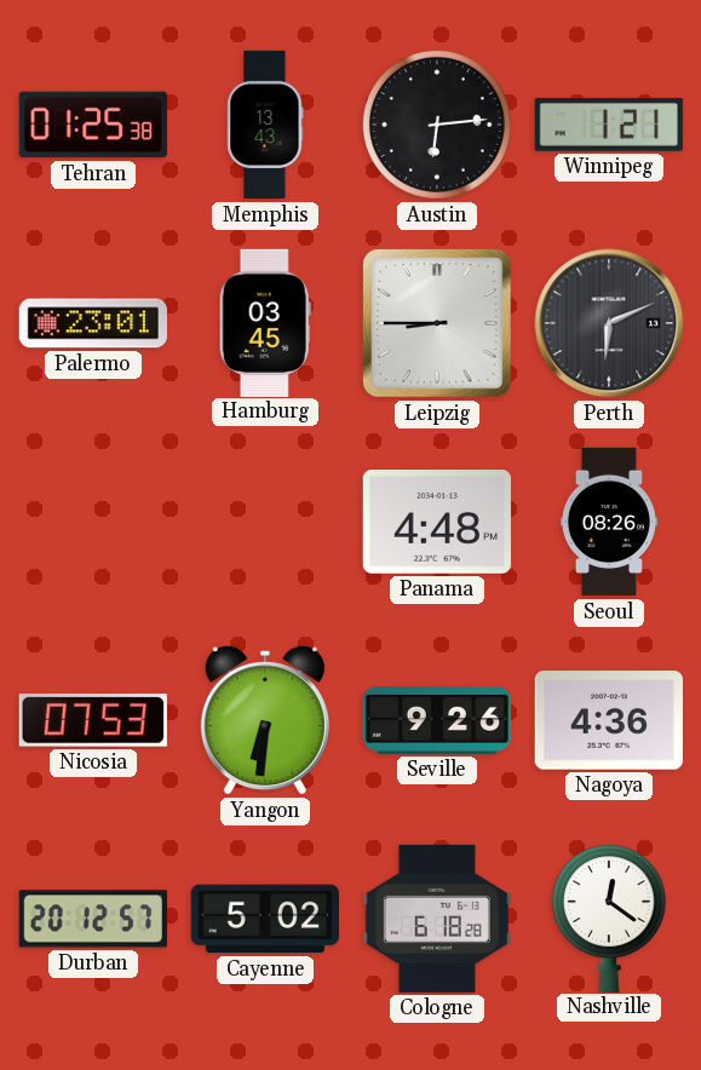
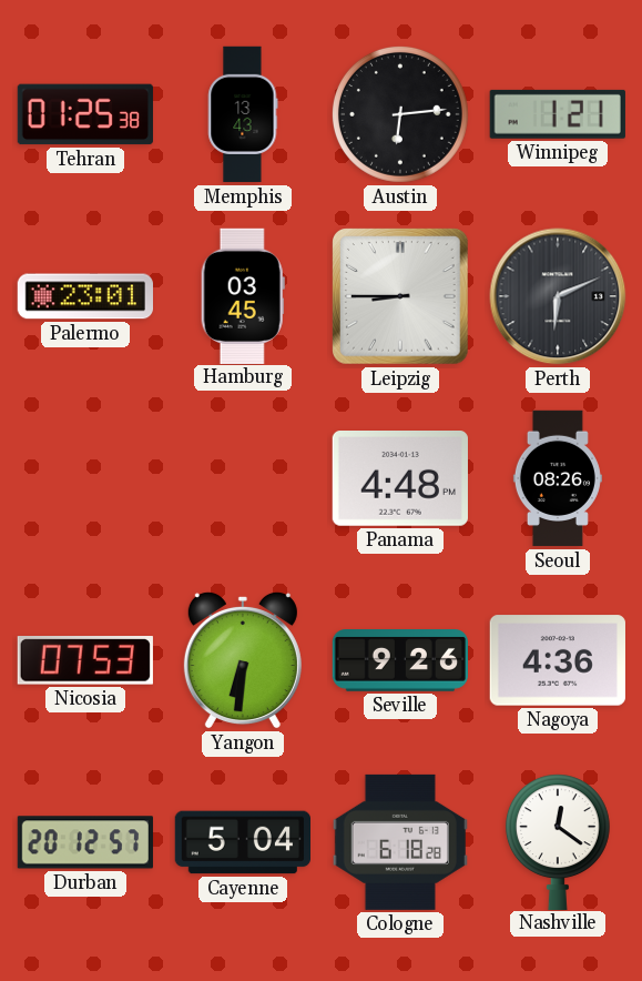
Cayenne: 5:02 -> 5:04
